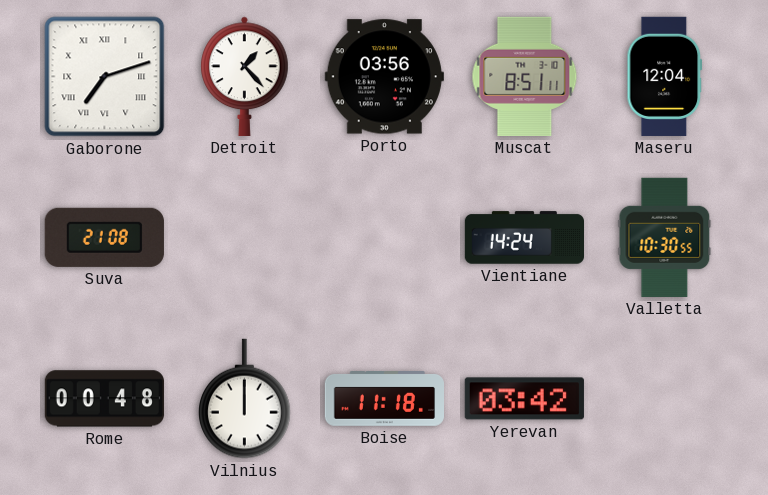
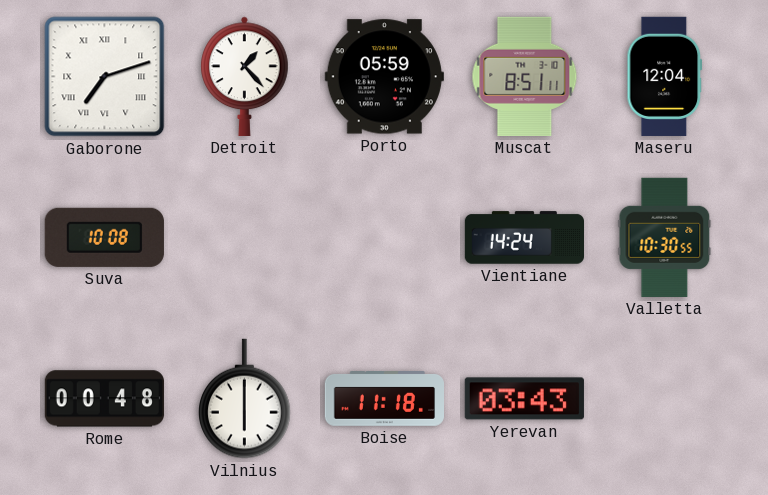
Porto: 03:56 -> 05:59
Suva: 21:08 -> 10:08
Vilnius: 12:00 -> 6:00
Yerevan: 03:42 -> 03:43
